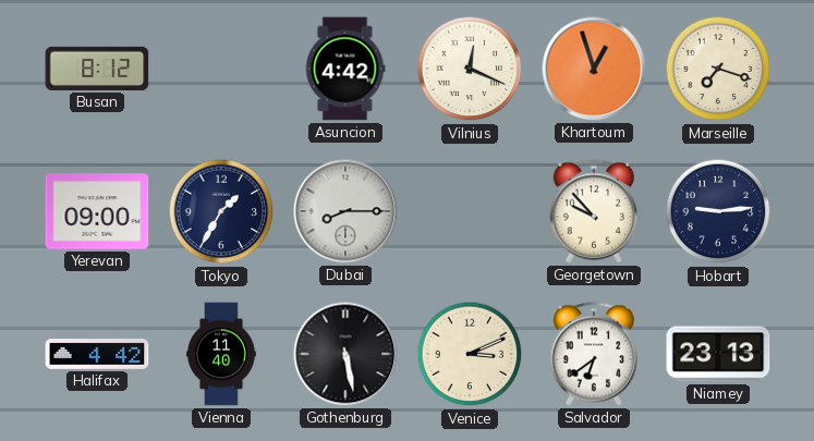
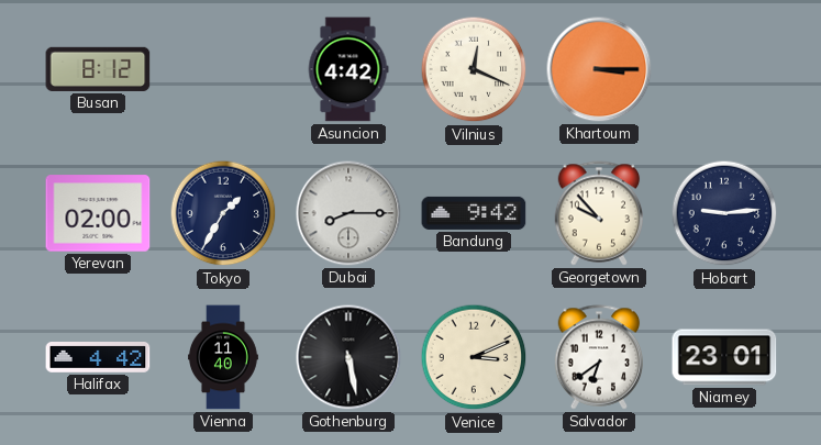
Khartoum: 12:57 -> 3:15
Marseille: 7:18 -> none
Yerevan: 09:00 -> 02:00
Bandung: none -> 9:42
Niamey: 23:13 -> 23:01
